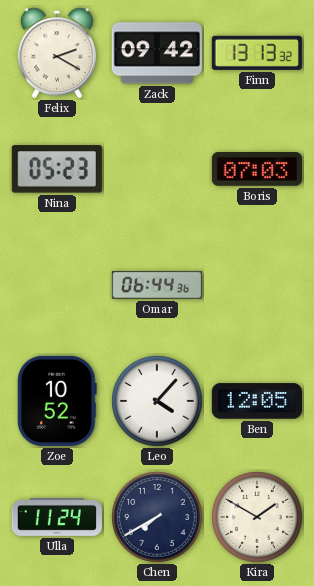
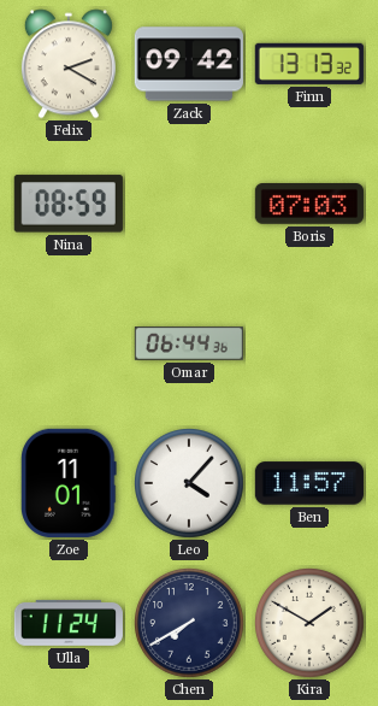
Nina: 05:23 -> 08:59
Zoe: 10:52 -> 11:01
Ben: 12:05 -> 11:57
